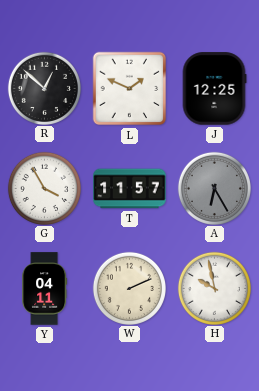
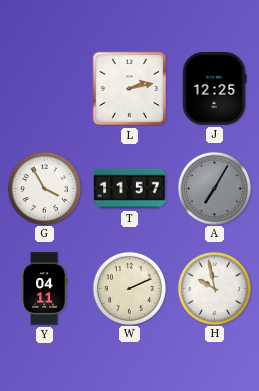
R: 12:52 -> none
L: 1:49 -> 2:13
A: 6:25 -> 7:05
